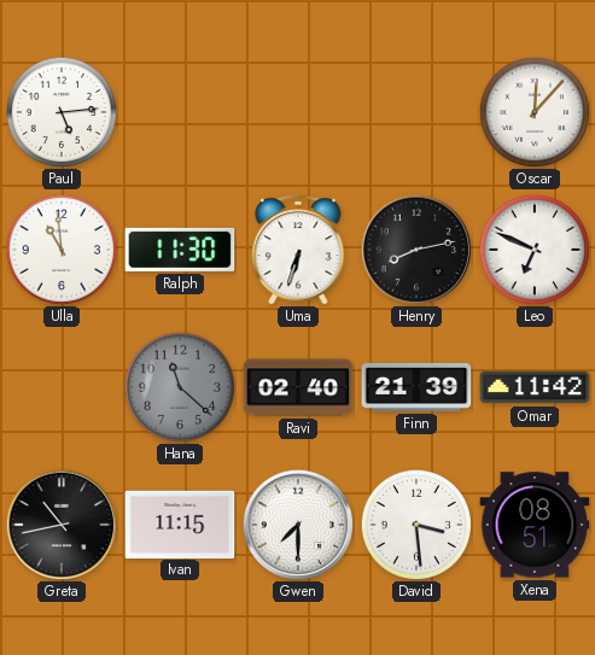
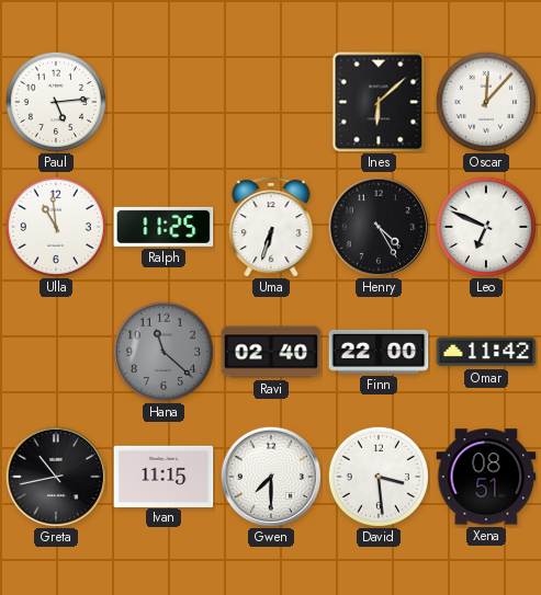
Ines: none -> 6:08
Ralph: 11:30 -> 11:25
Henry: 8:13 -> 4:25
Finn: 21:39 -> 22:00
